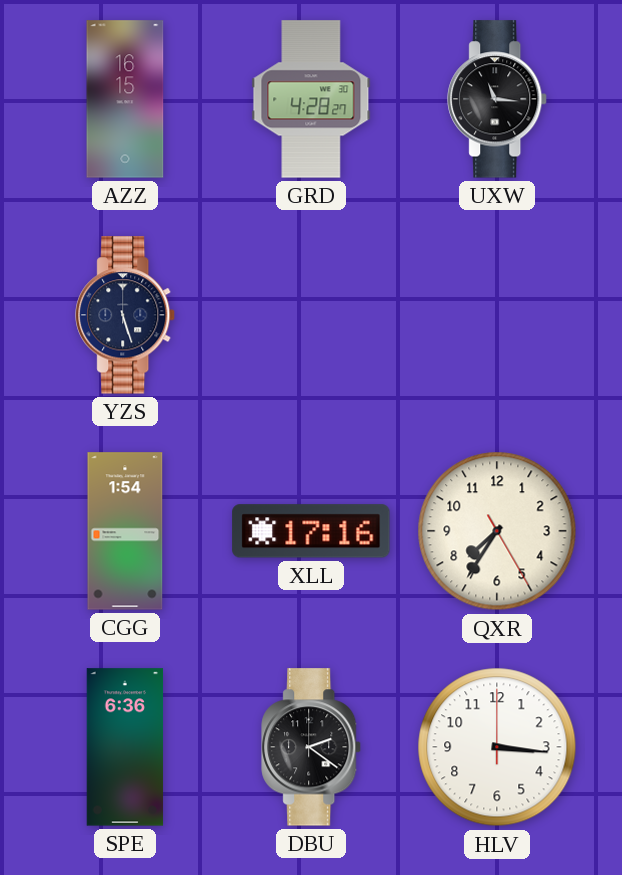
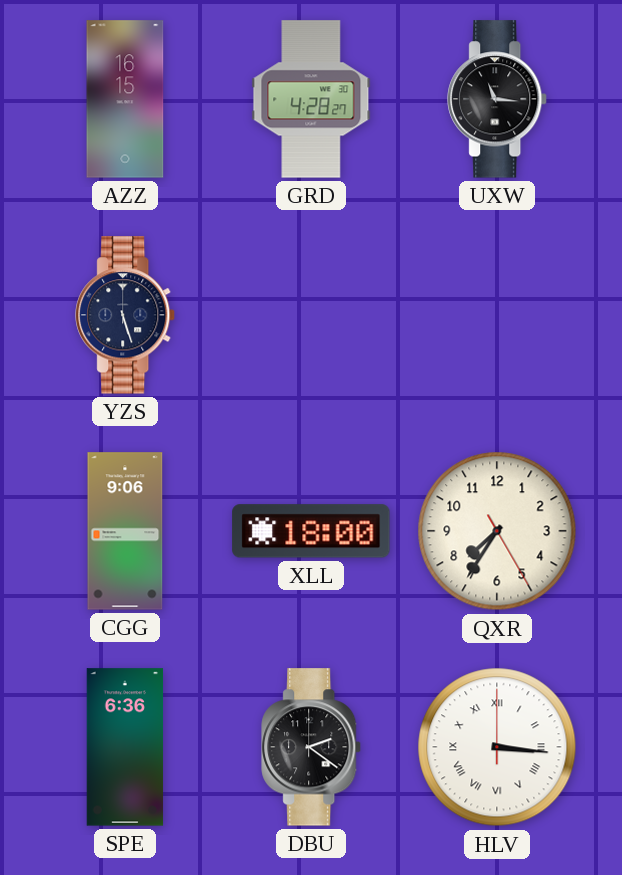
CGG: 1:54 -> 9:06
XLL: 17:16 -> 18:00
HLV numerals: Arabic -> Roman
